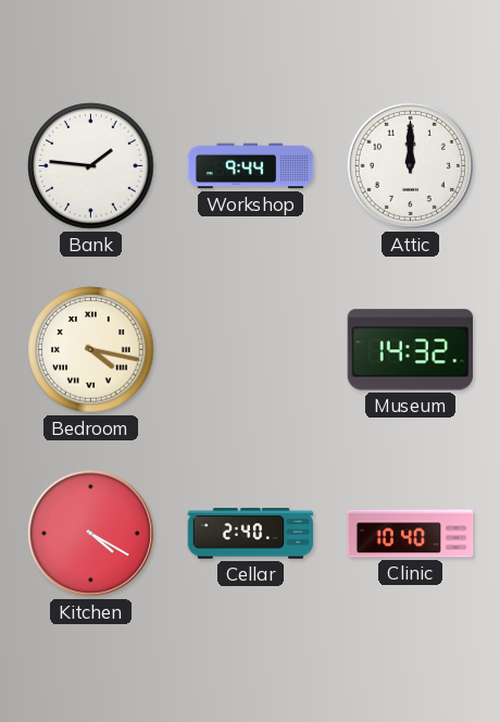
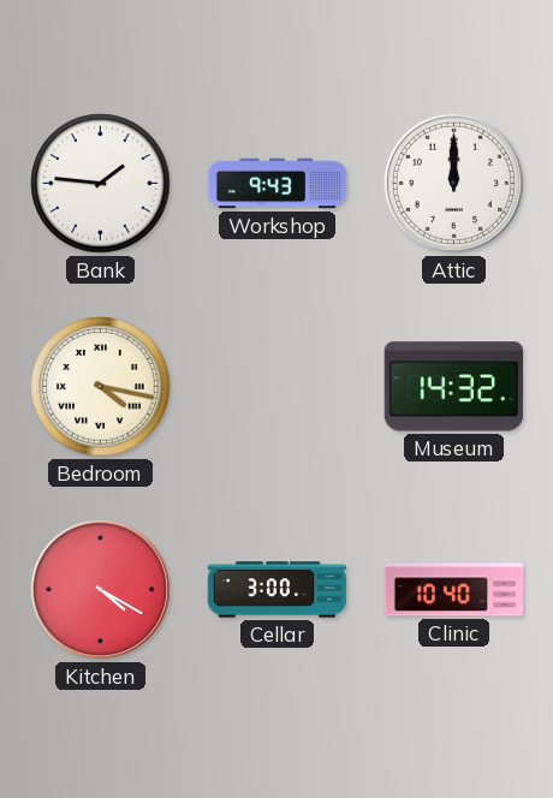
Workshop: 9:44 -> 9:43
Cellar: 2:40 -> 3:00
